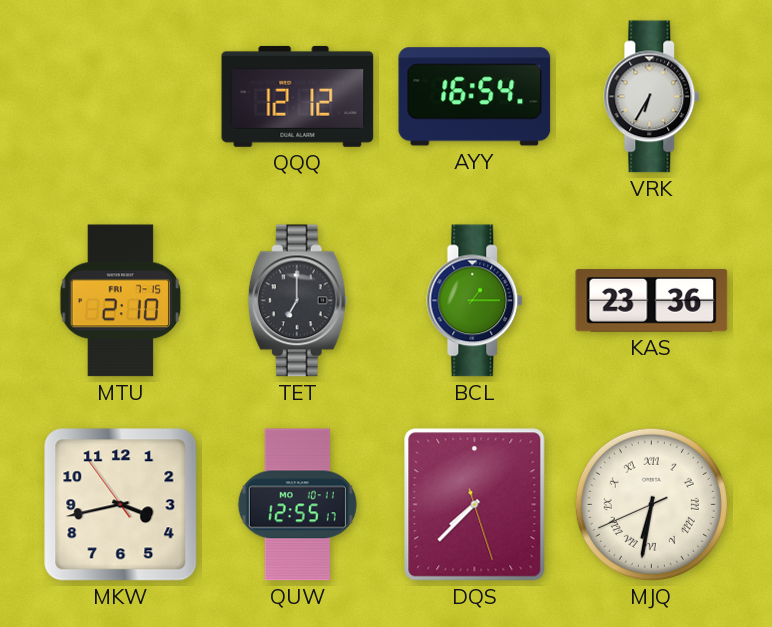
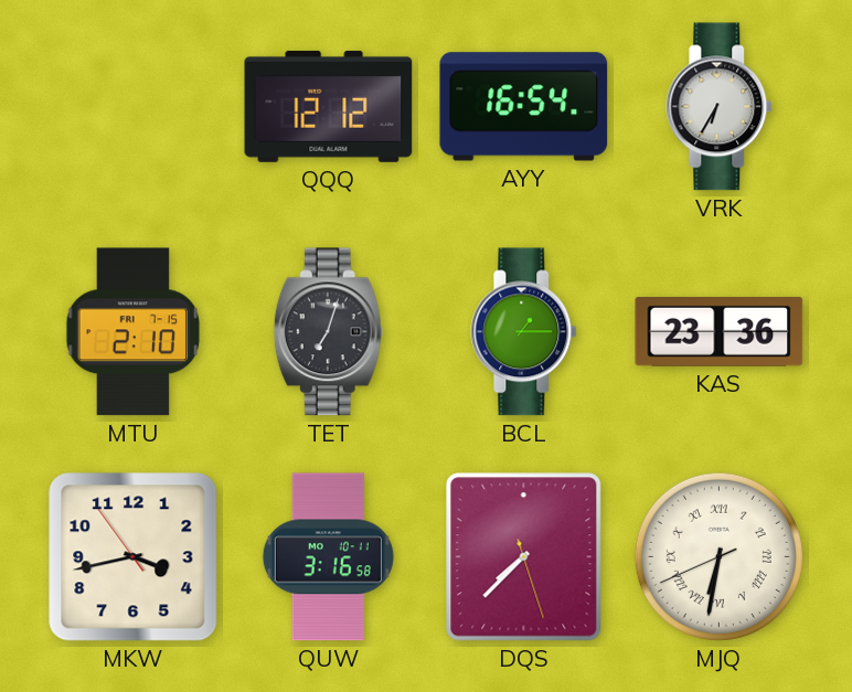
TET: 7:00 -> 7:03
QUW: 12:55 -> 3:16
